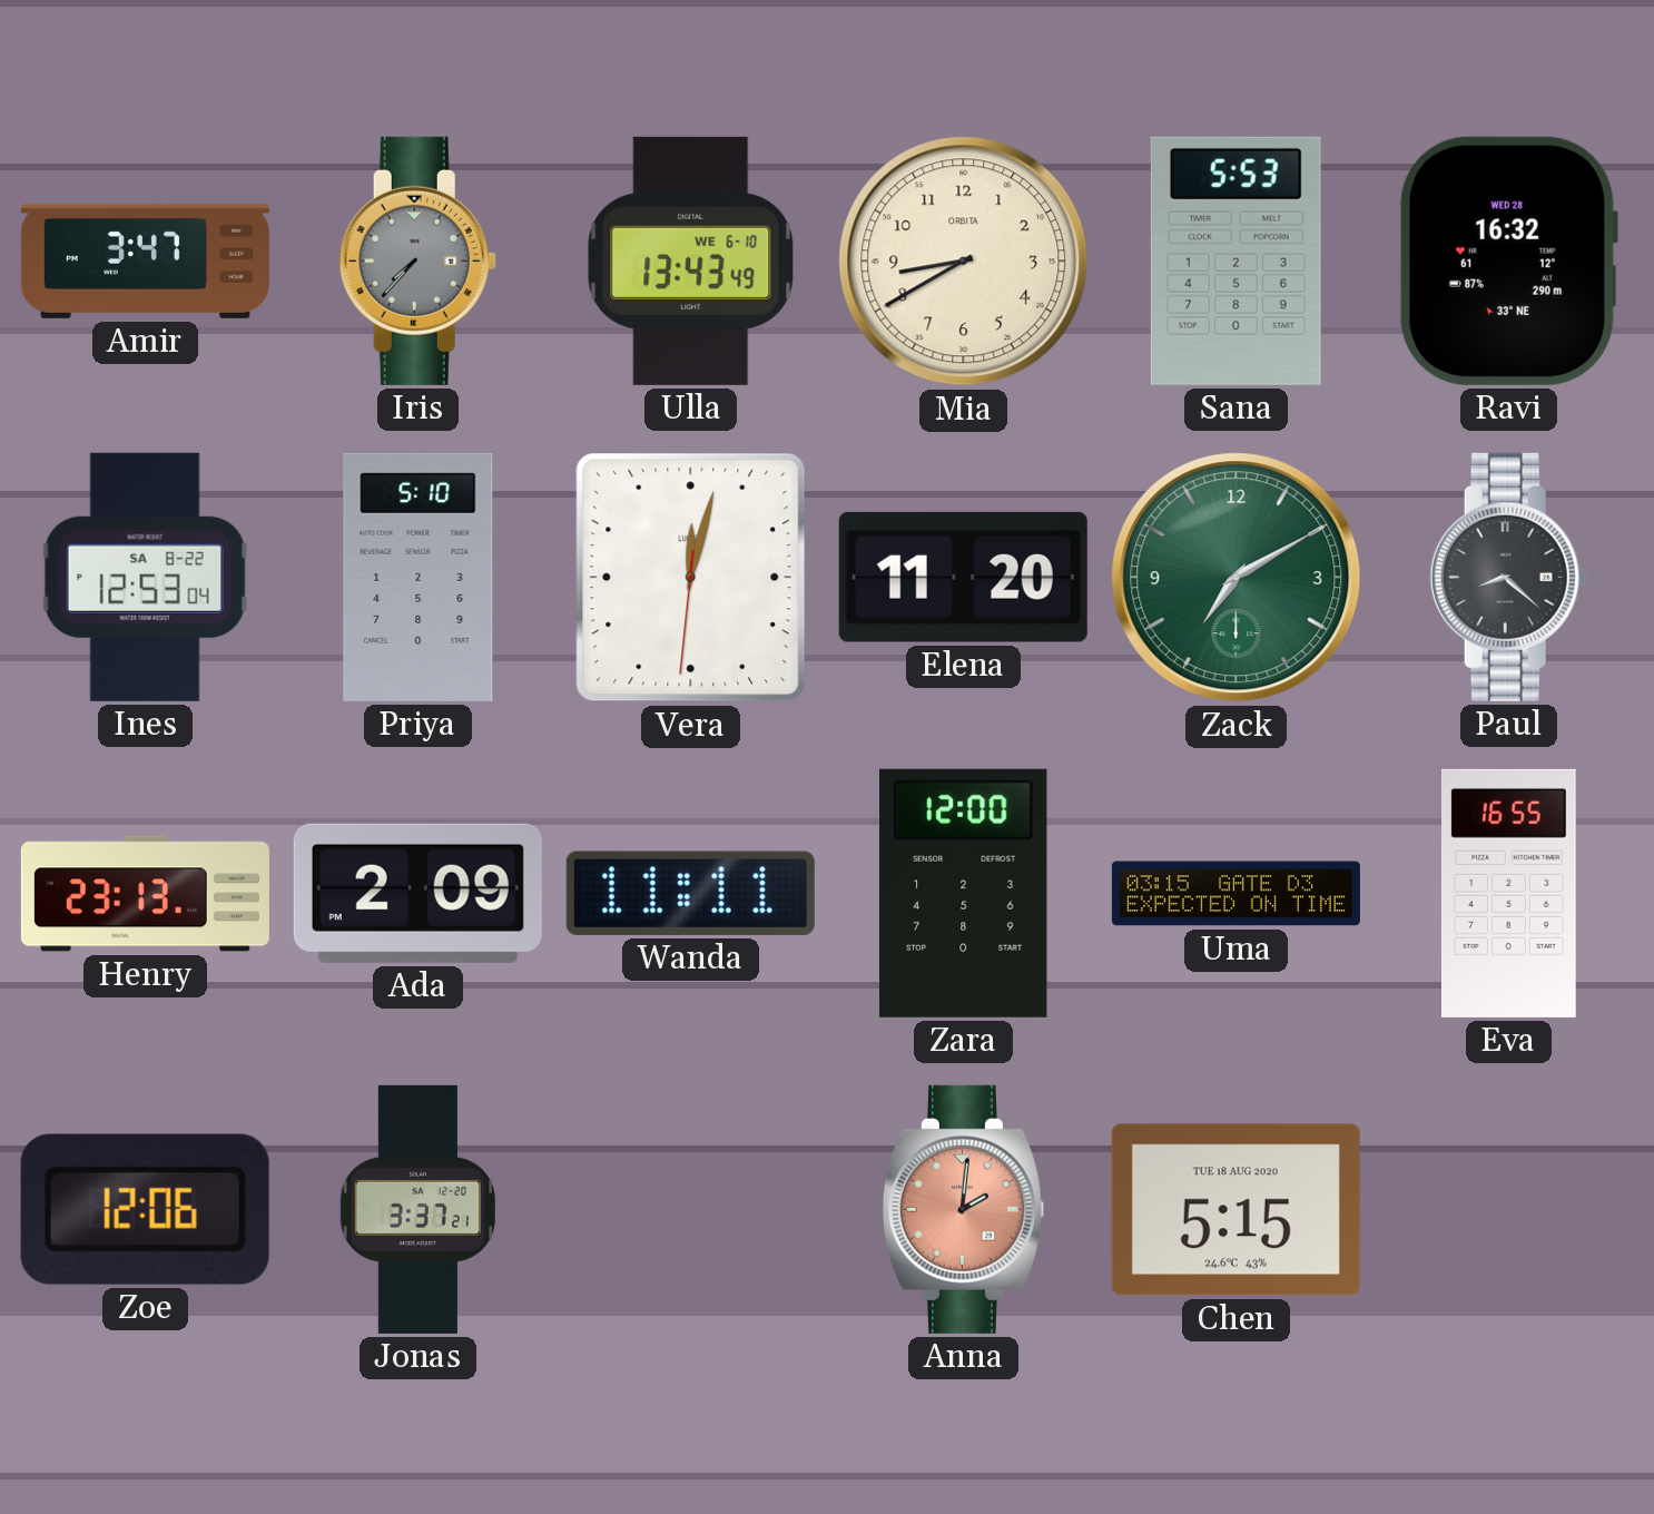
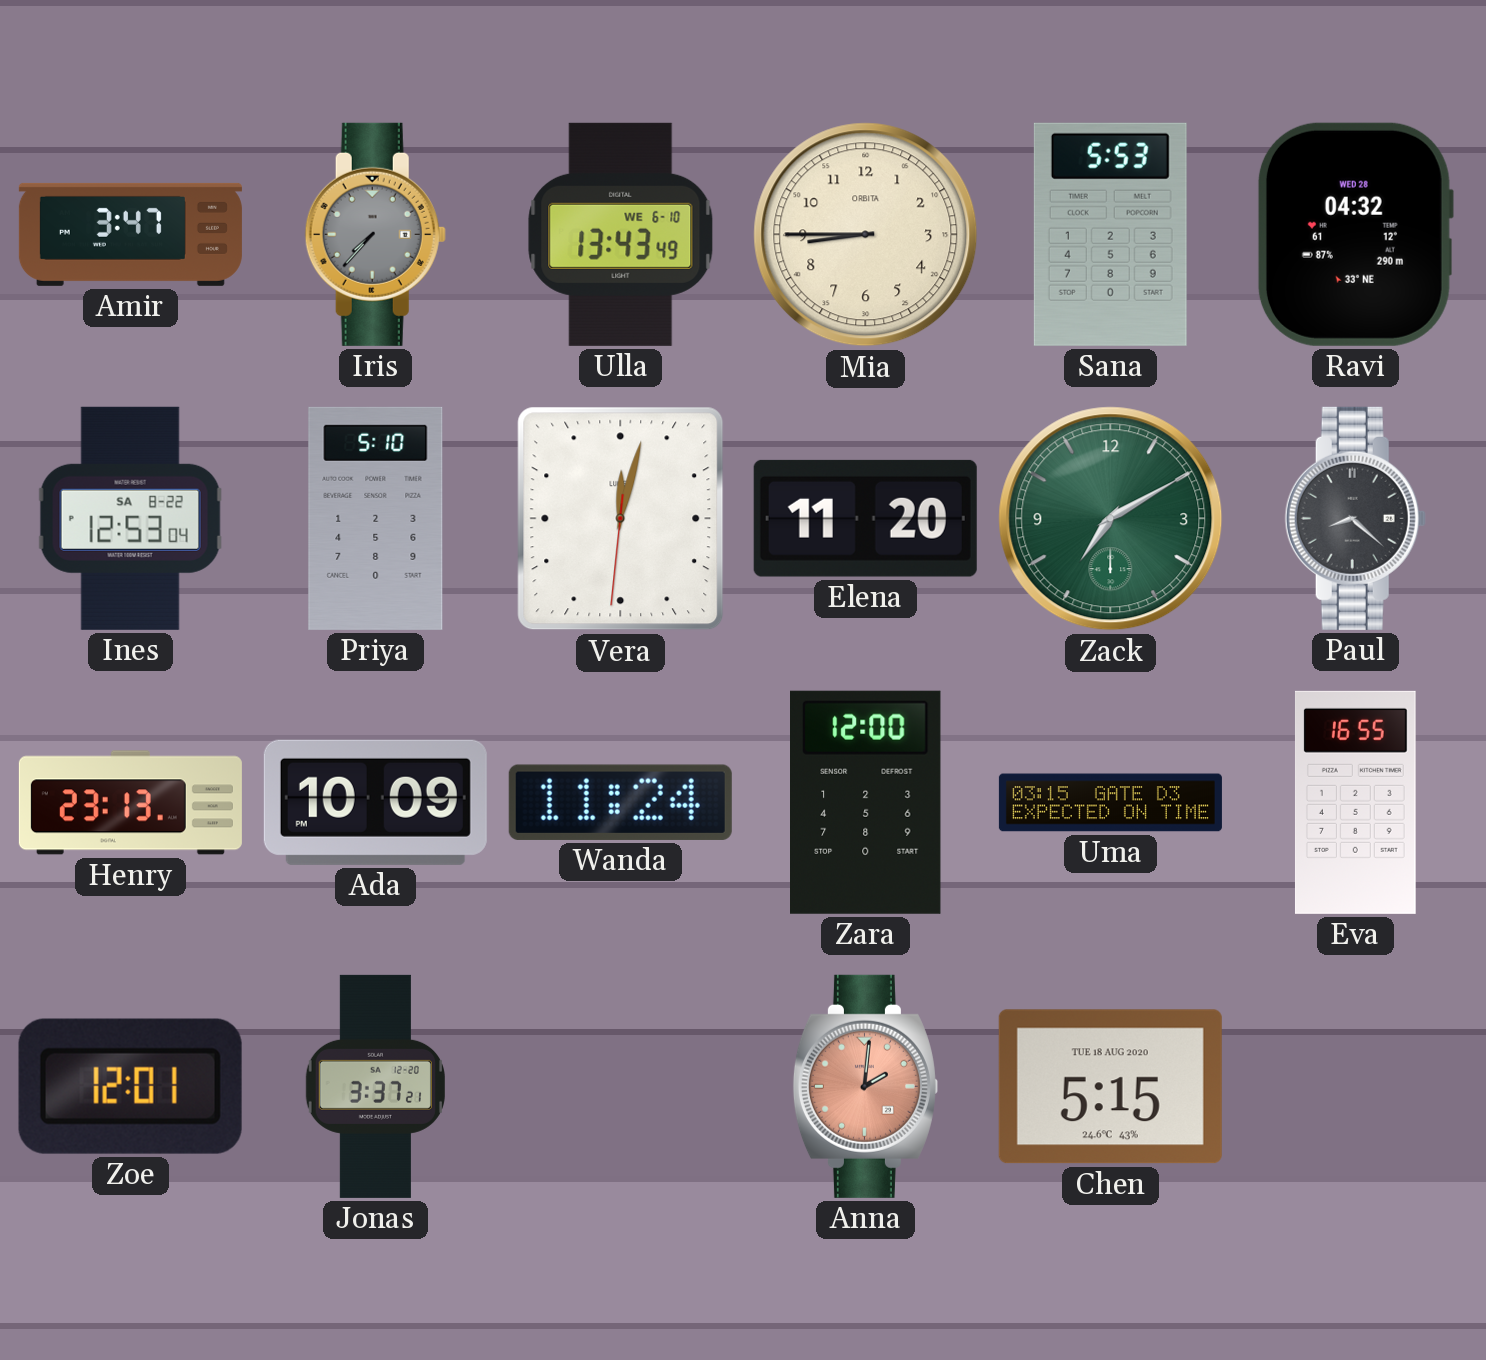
Mia: 8:40 -> 8:45
Ravi: 16:32 -> 04:32
Ada: 2:09 -> 10:09
Wanda: 11:11 -> 11:24
Zoe: 12:06 -> 12:01
